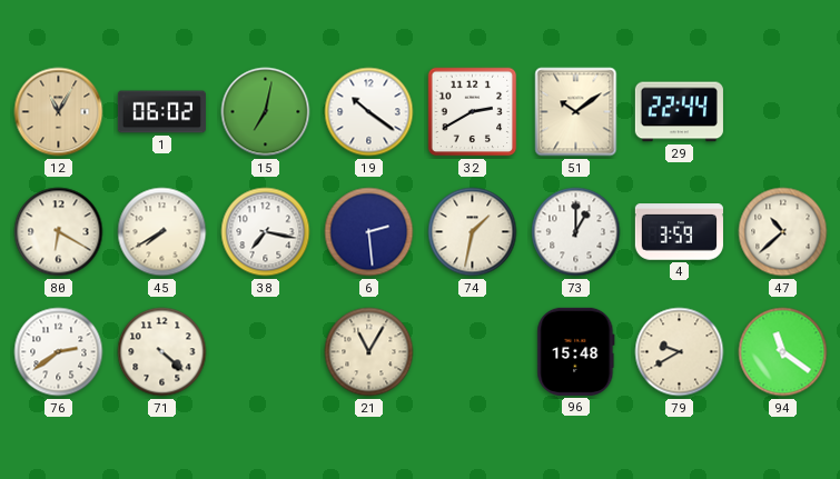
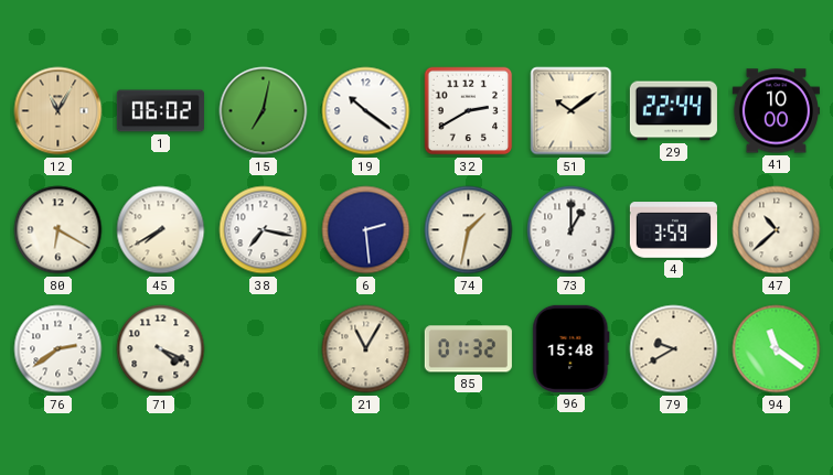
41: none -> 10:00
71: 4:22 -> 4:19
85: none -> 01:32
